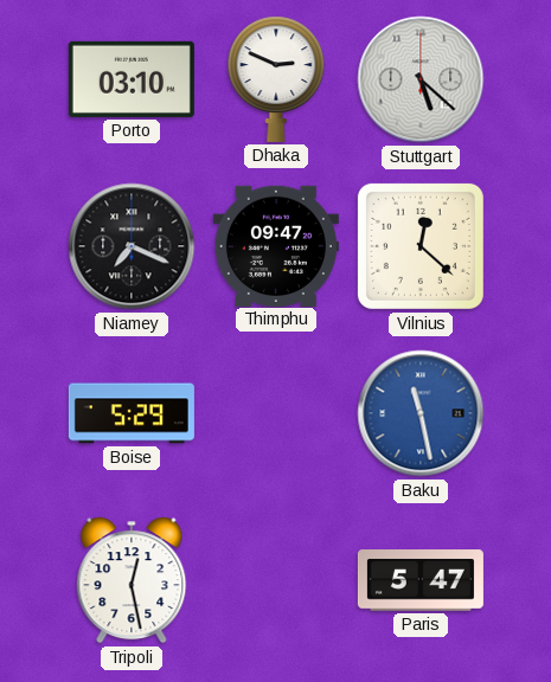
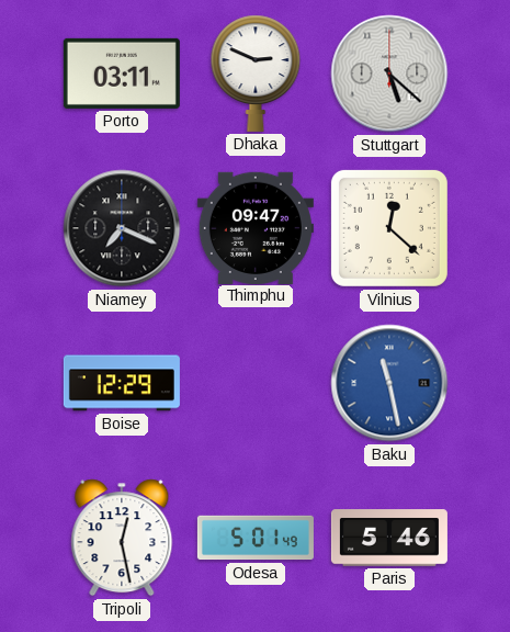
Porto: 03:10 -> 03:11
Boise: 5:29 -> 12:29
Odesa: none -> 5:01
Paris: 5:47 -> 5:46
